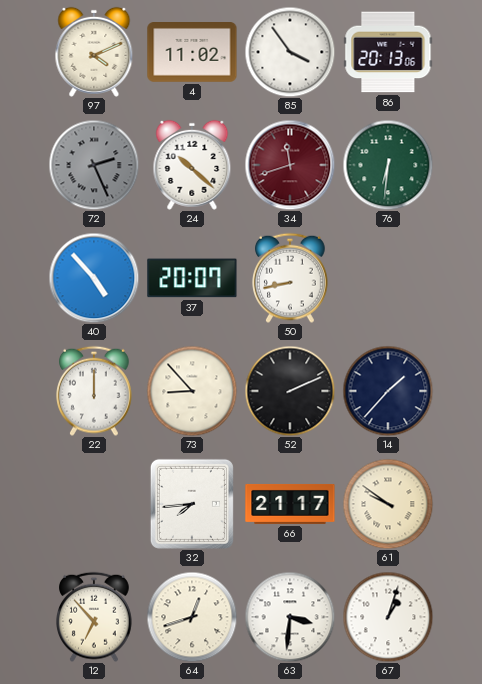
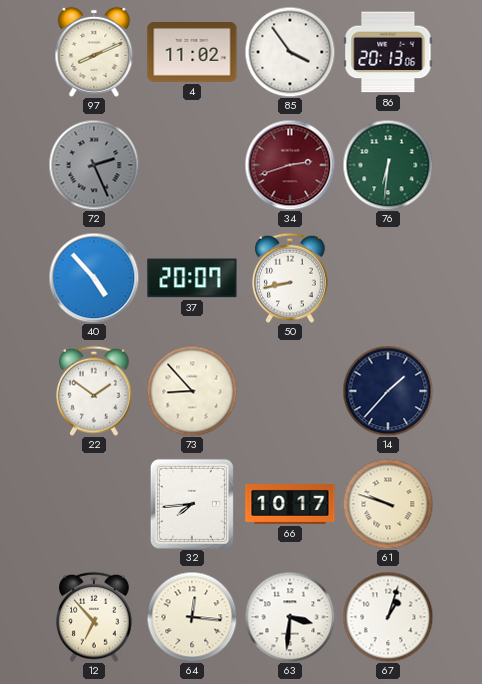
97: 4:11 -> 8:11
24: 10:22 -> none
34: 11:42 -> 2:42
22: 12:00 -> 1:51
52: 2:11 -> none
66: 21:17 -> 10:17
61: 9:51 -> 9:48
64: 12:42 -> 12:16
